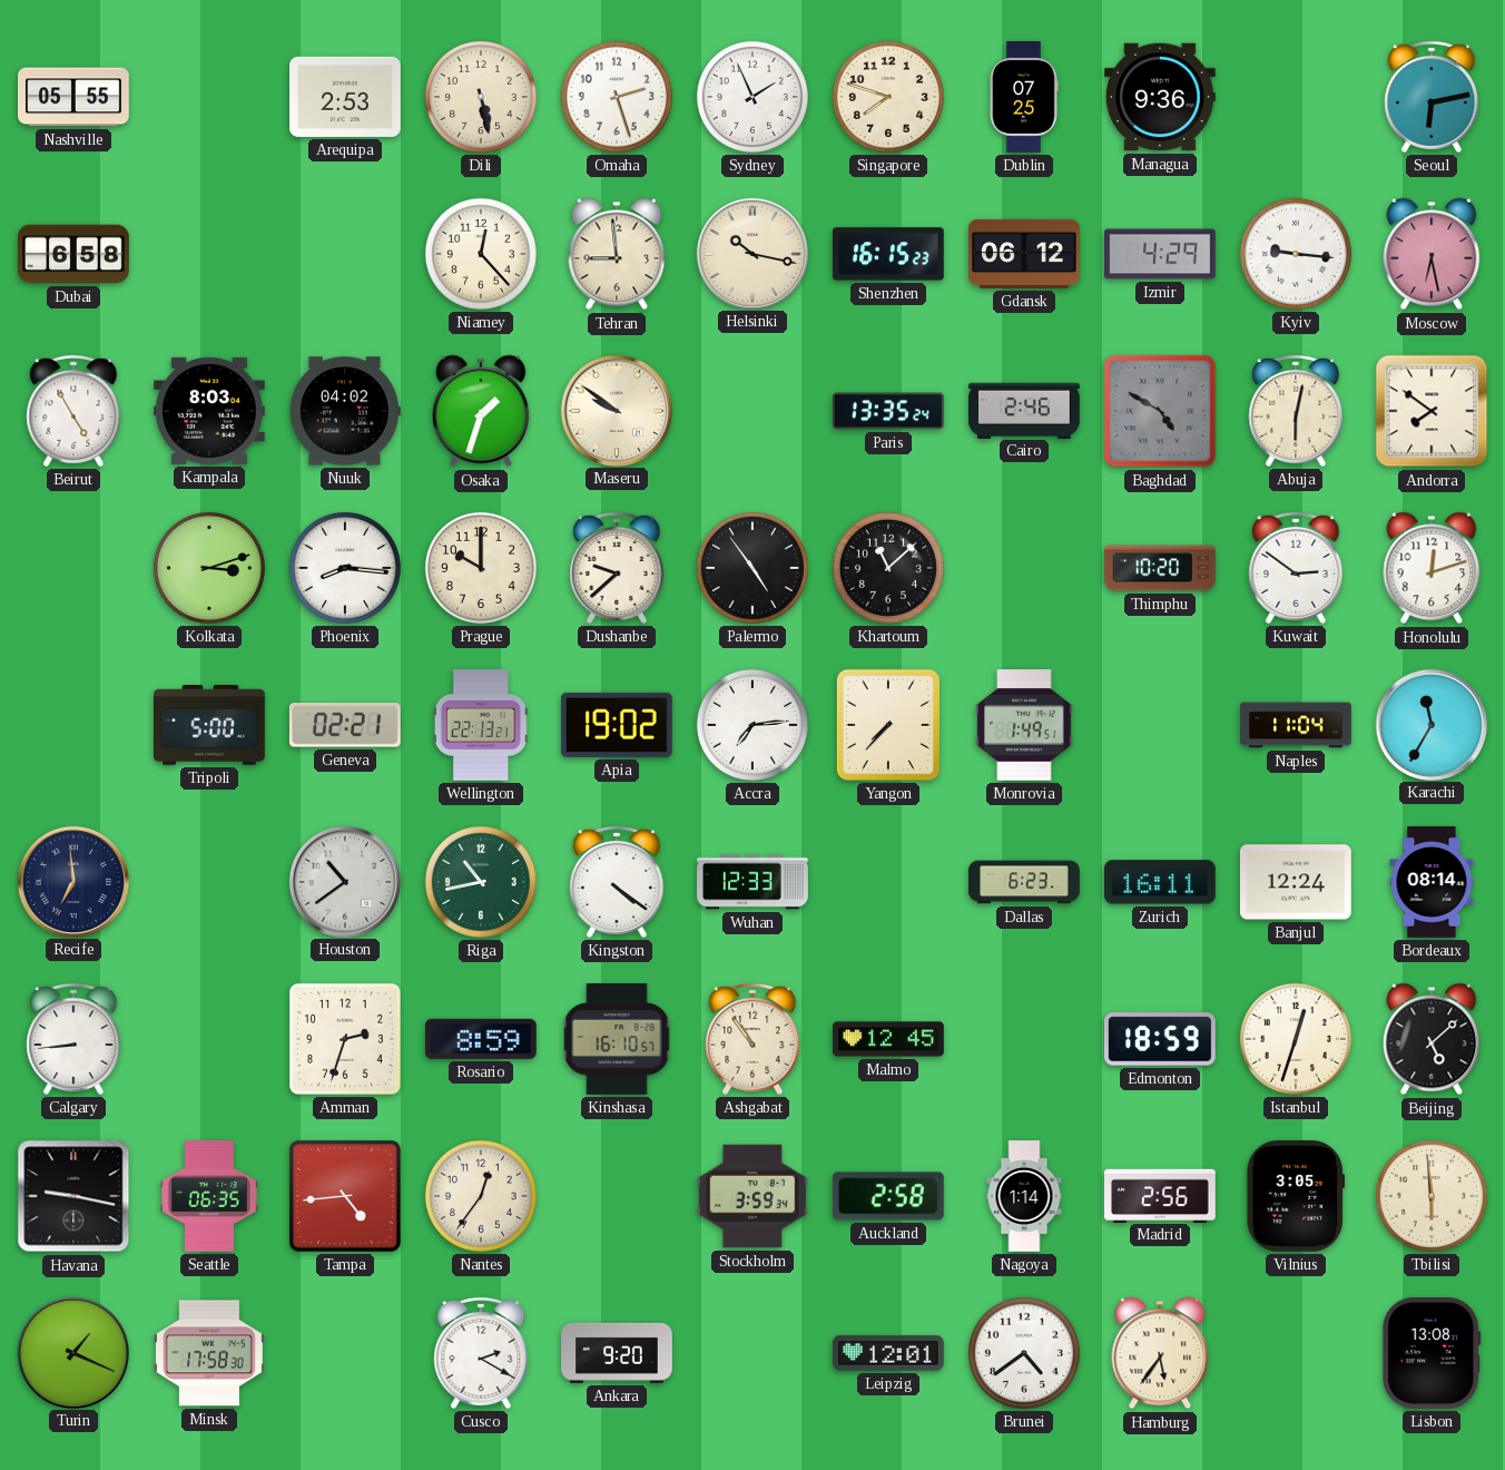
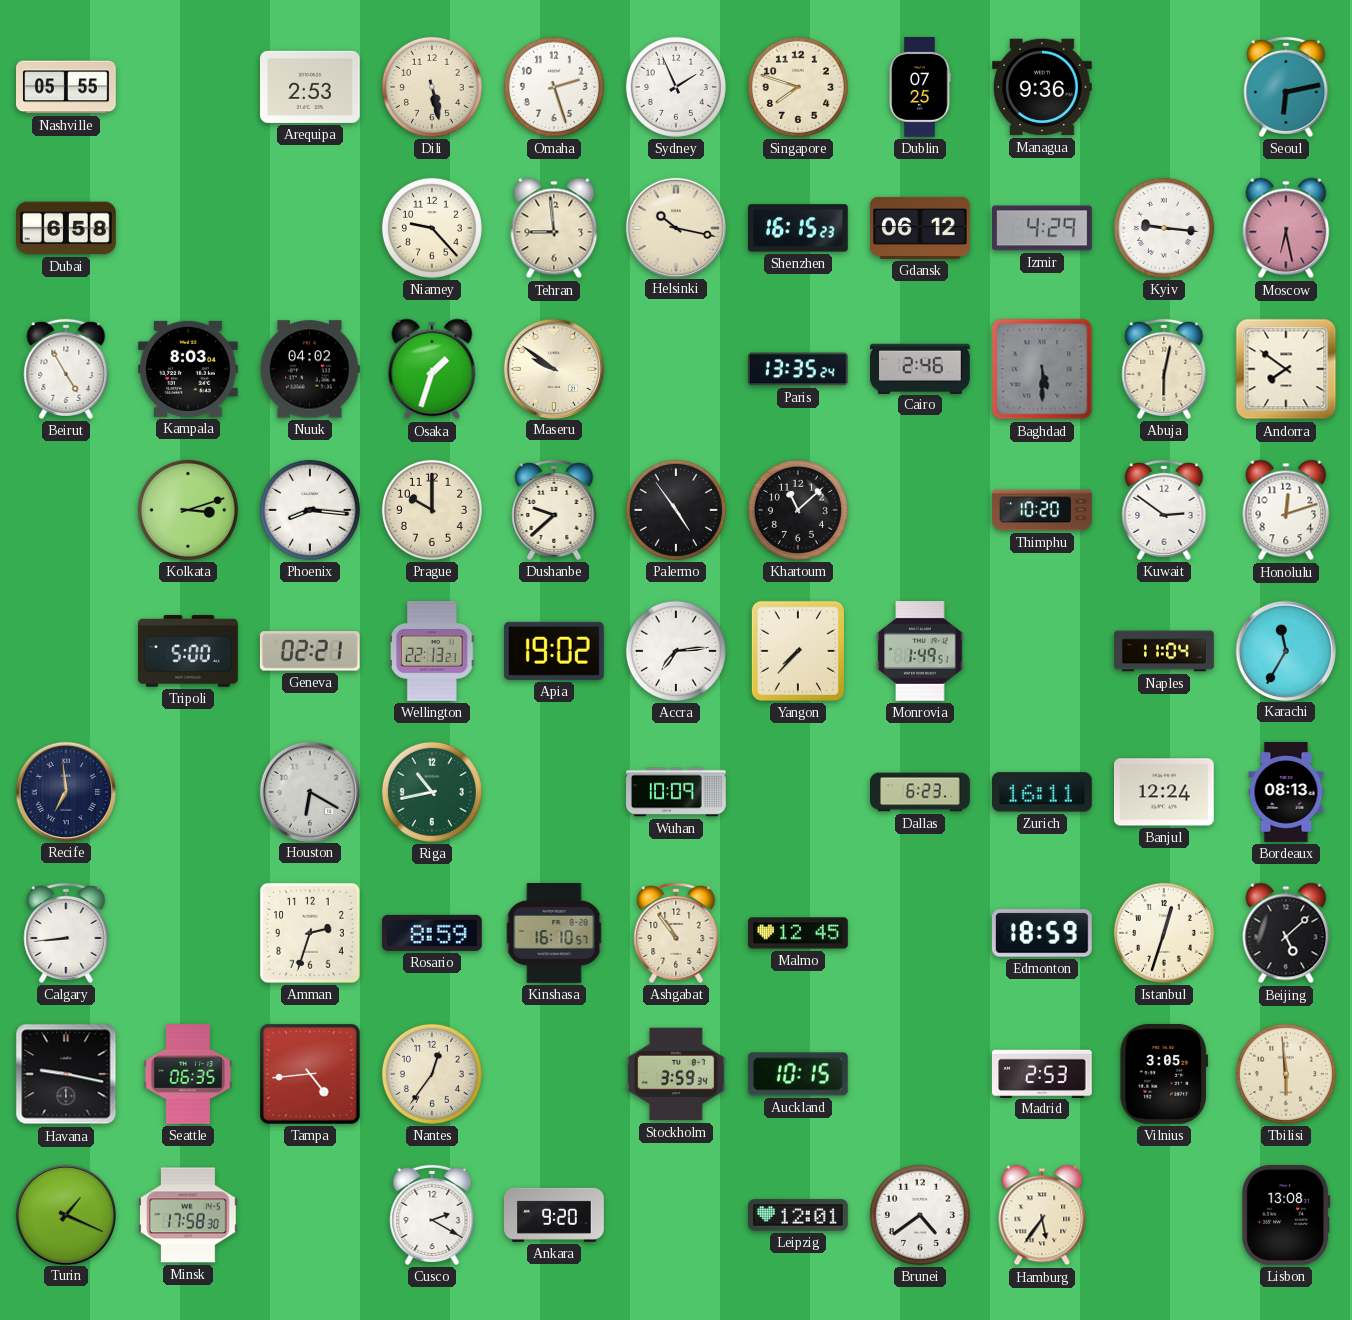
Niamey: 12:23 -> 9:23
Baghdad: 4:50 -> 5:30
Houston: 10:39 -> 6:20
Kingston: 4:21 -> none
Wuhan: 12:33 -> 10:09
Bordeaux: 08:14 -> 08:13
Auckland: 2:58 -> 10:15
Nagoya: 1:14 -> none
Madrid: 2:56 -> 2:53
